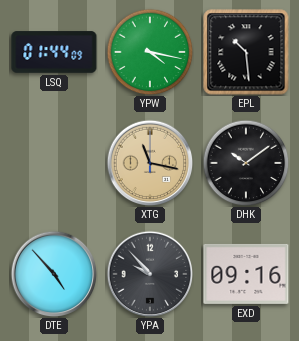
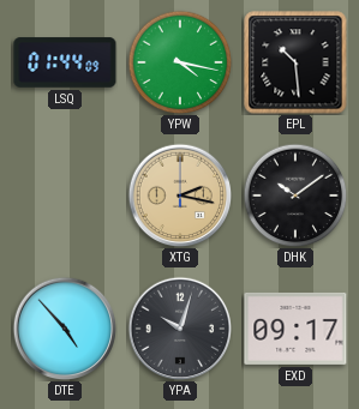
XTG: 11:17 -> 2:17
YPA: 9:53 -> 10:03
EXD: 09:16 -> 09:17
